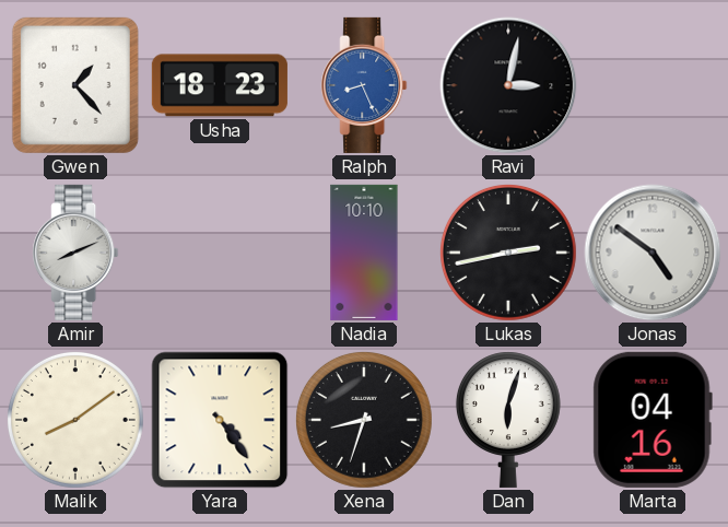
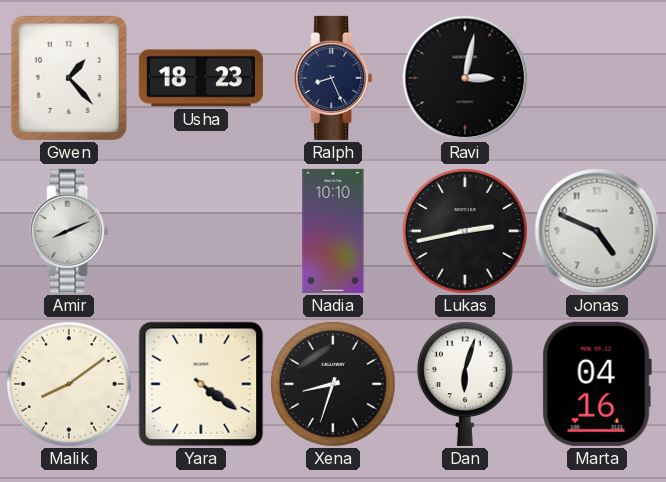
Ralph dial: blue -> navy
Jonas: 4:51 -> 4:49
Yara: 4:24 -> 4:21
